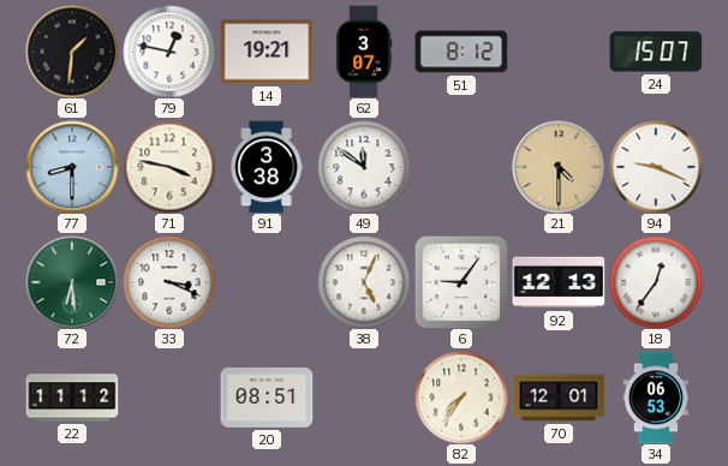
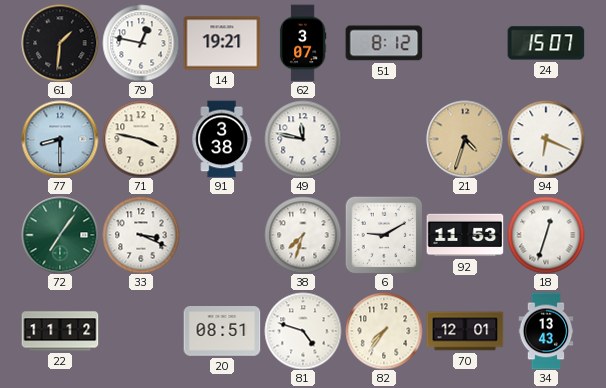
49: 11:51 -> 11:47
21: 4:30 -> 4:33
94: 9:19 -> 6:19
72: 6:29 -> 7:06
38: 5:04 -> 7:33
6: 9:06 -> 9:10
92: 12:13 -> 11:53
18: 12:36 -> 12:33
81: none -> 4:48
34: 06:53 -> 13:43
